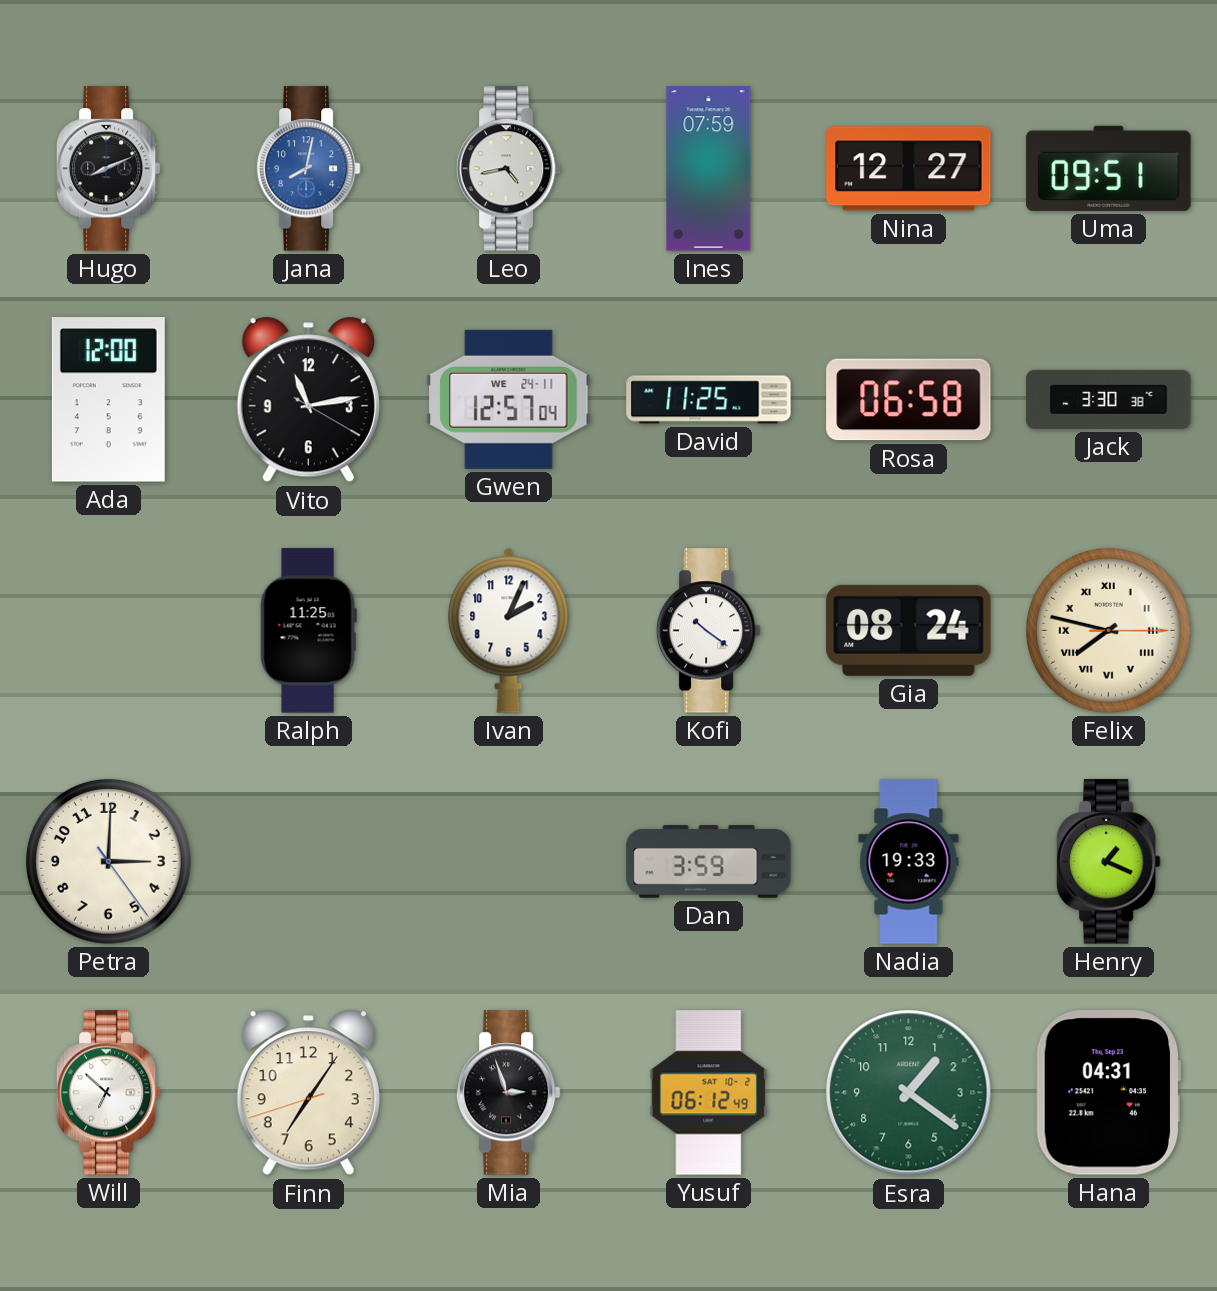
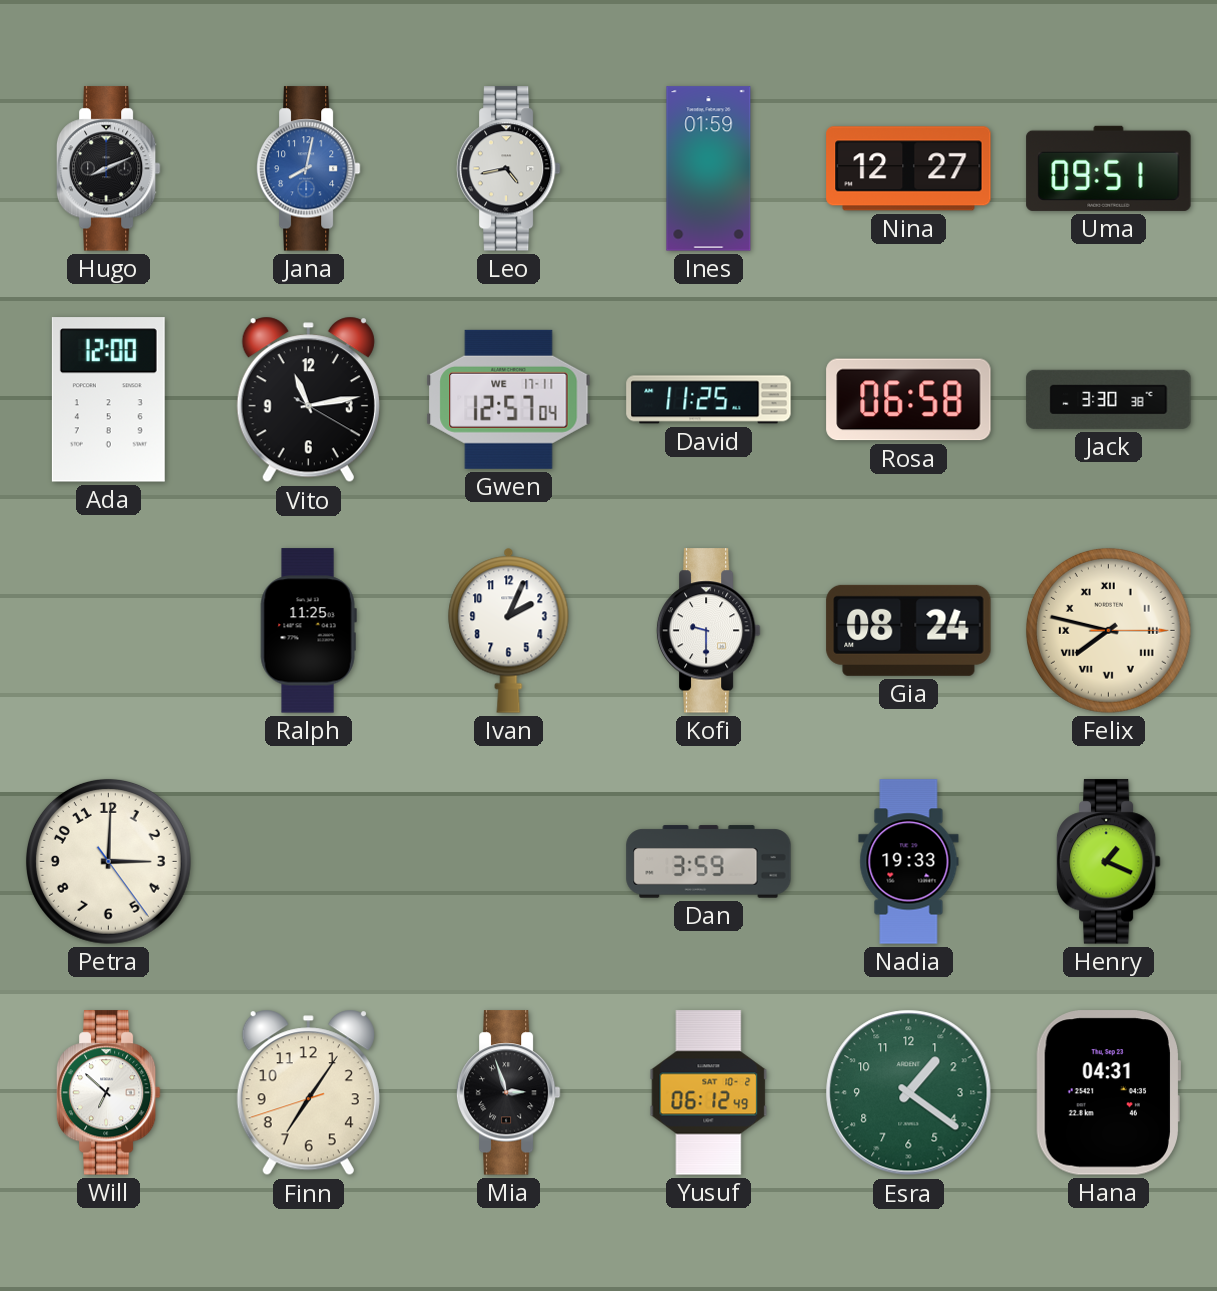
Ines: 07:59 -> 01:59
Gwen date: WE 24-11 -> WE 17-11
Kofi: 10:21 -> 9:30
